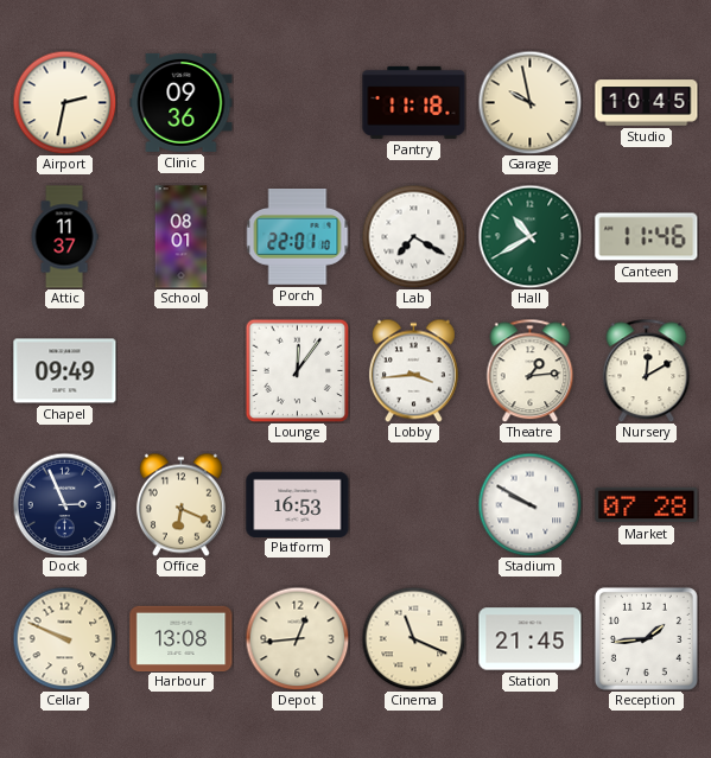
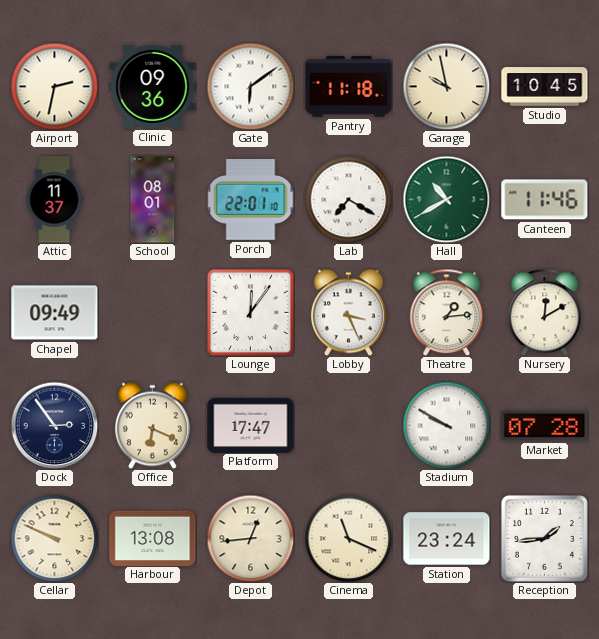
Gate: none -> 6:09
Lobby: 3:44 -> 3:26
Dock: 2:56 -> 2:54
Platform: 16:53 -> 17:47
Station: 21:45 -> 23:24
